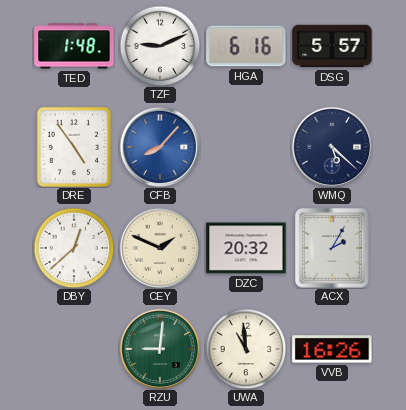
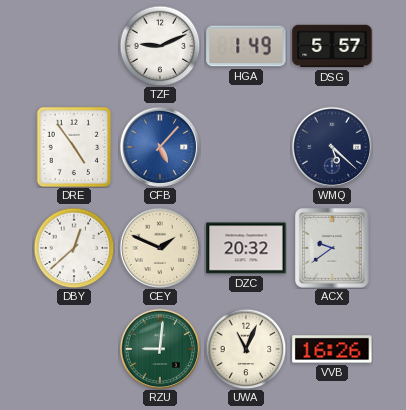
TED: 1:48 -> none
HGA: 6:16 -> 1:49
CFB: 8:07 -> 5:07
ACX: 2:05 -> 9:39
UWA: 10:59 -> 11:04
